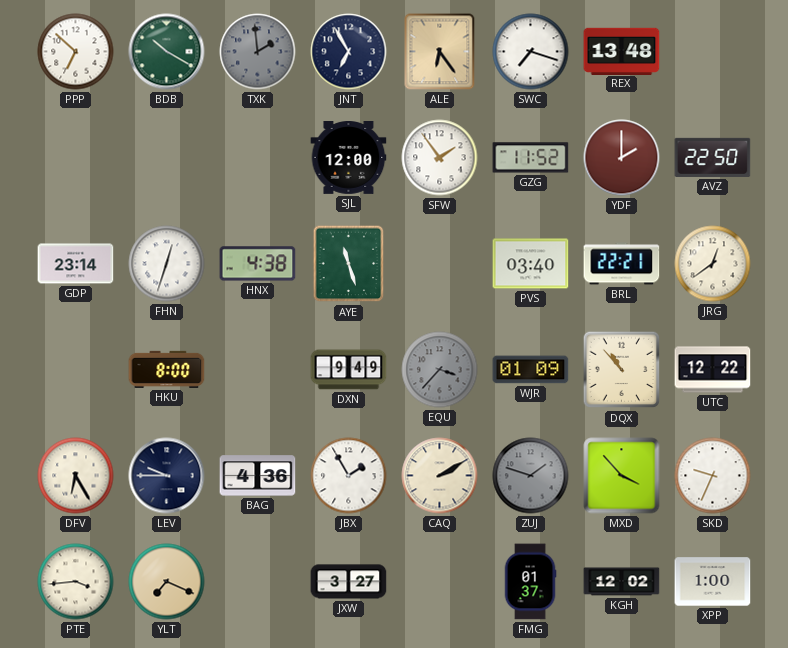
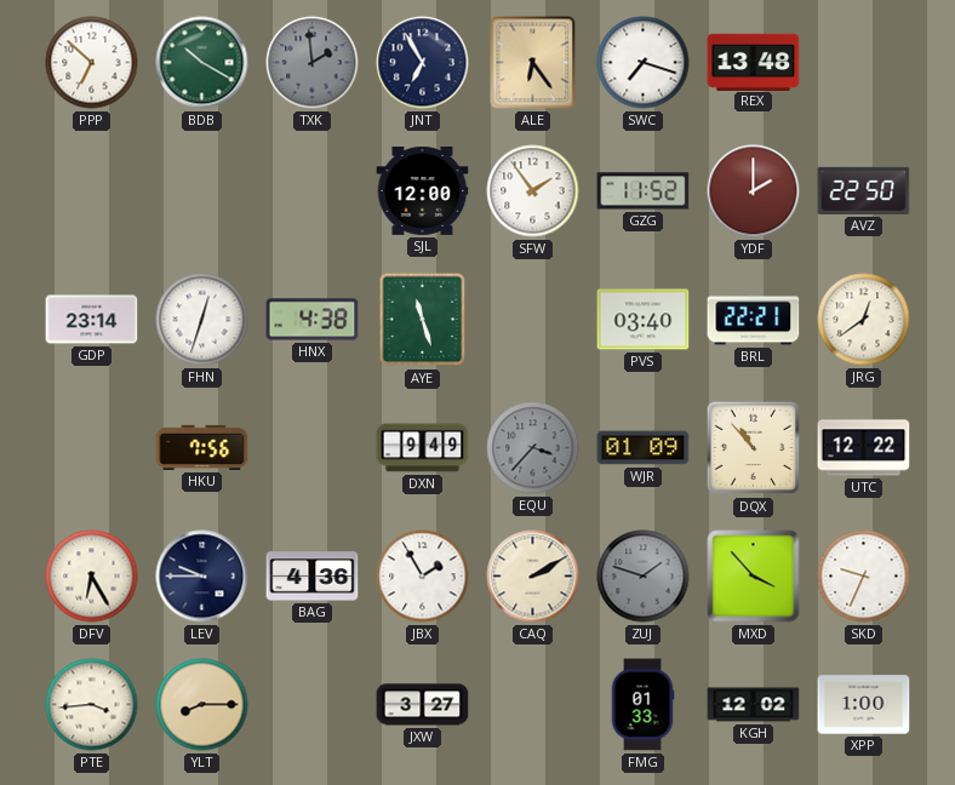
HKU: 8:00 -> 7:56
YLT: 7:19 -> 8:15
FMG: 01:37 -> 01:33
